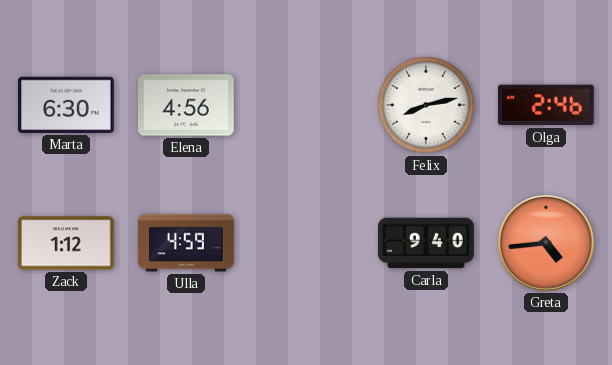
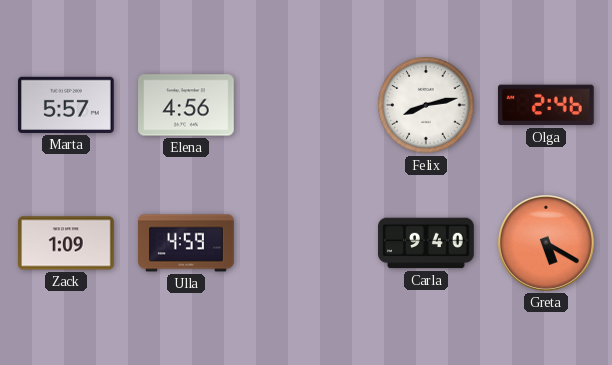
Marta: 6:30 -> 5:57
Zack: 1:12 -> 1:09
Greta: 4:44 -> 5:20
